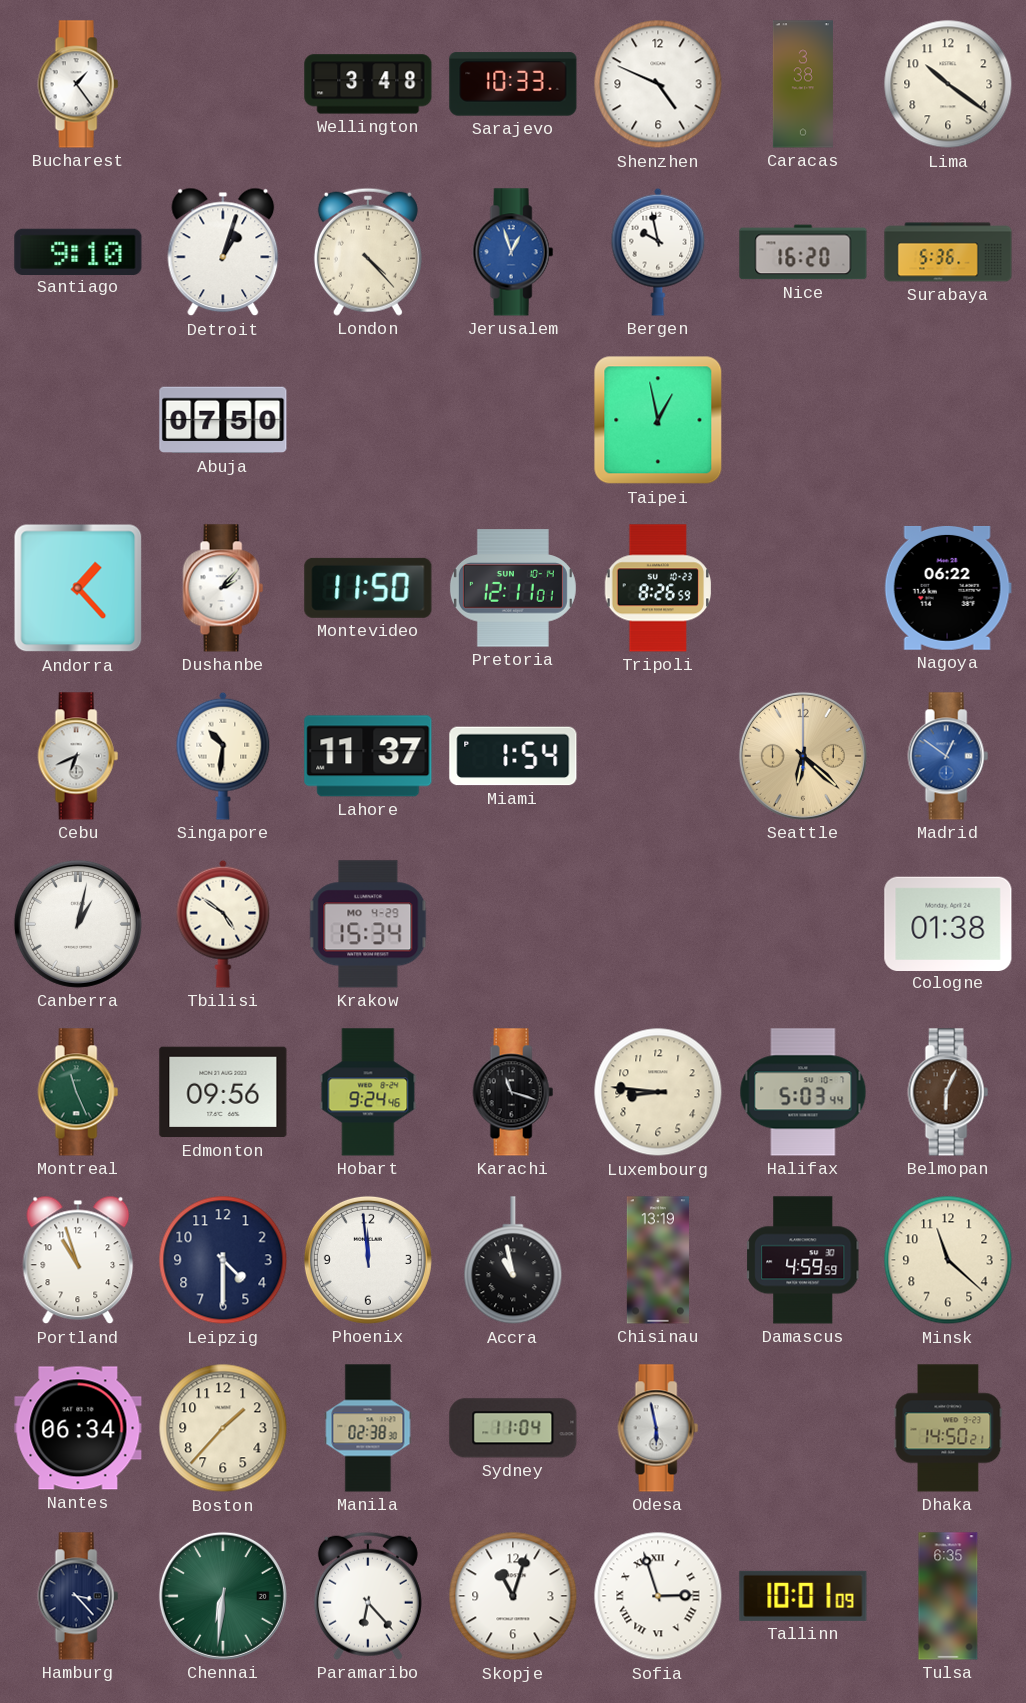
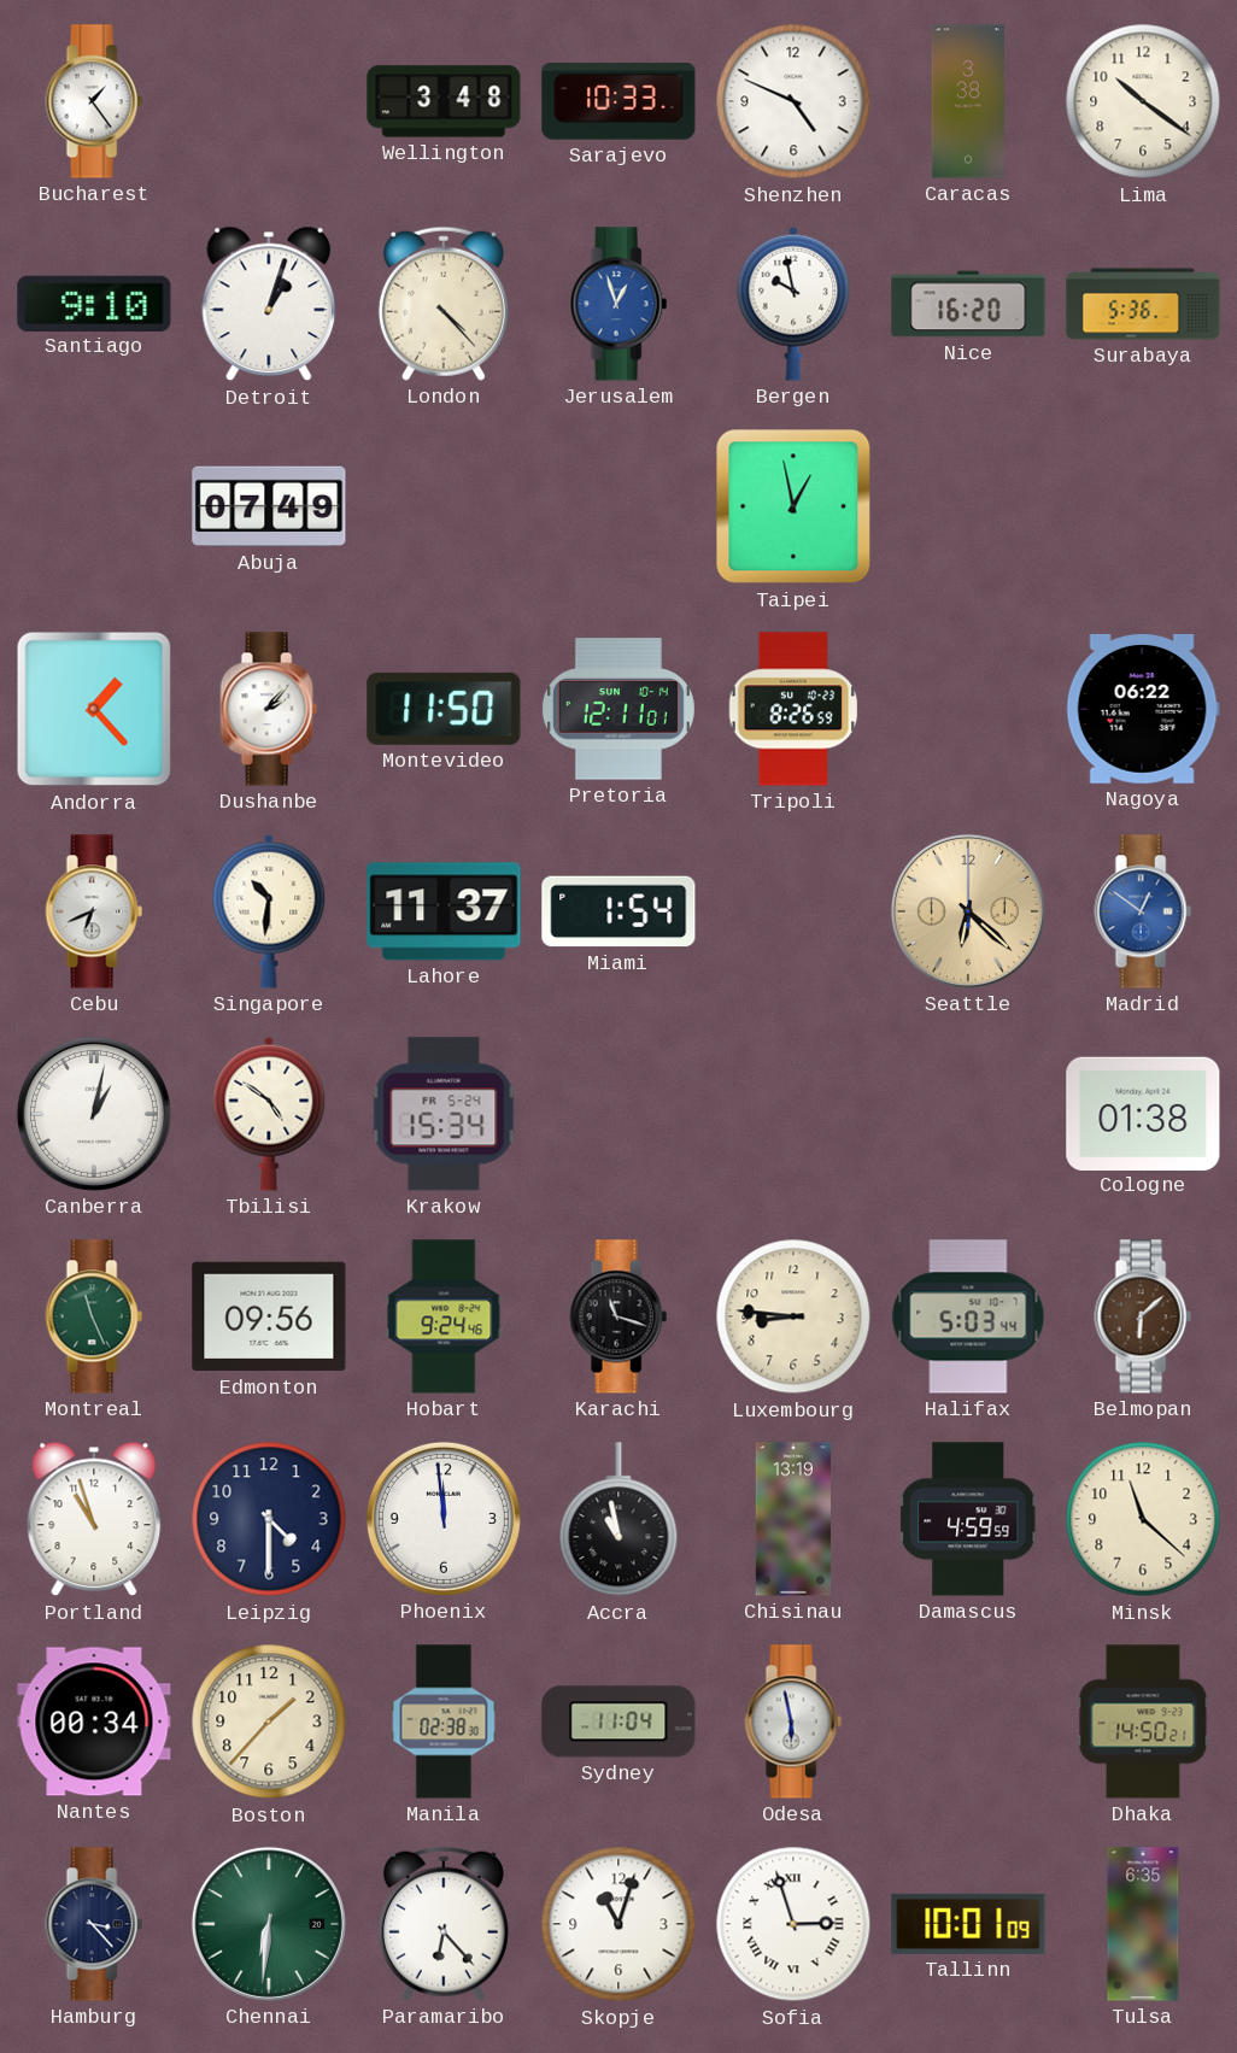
Abuja: 07:50 -> 07:49
Krakow date: MO 4-29 -> FR 5-24
Belmopan: 6:04 -> 6:08
Nantes: 06:34 -> 00:34
